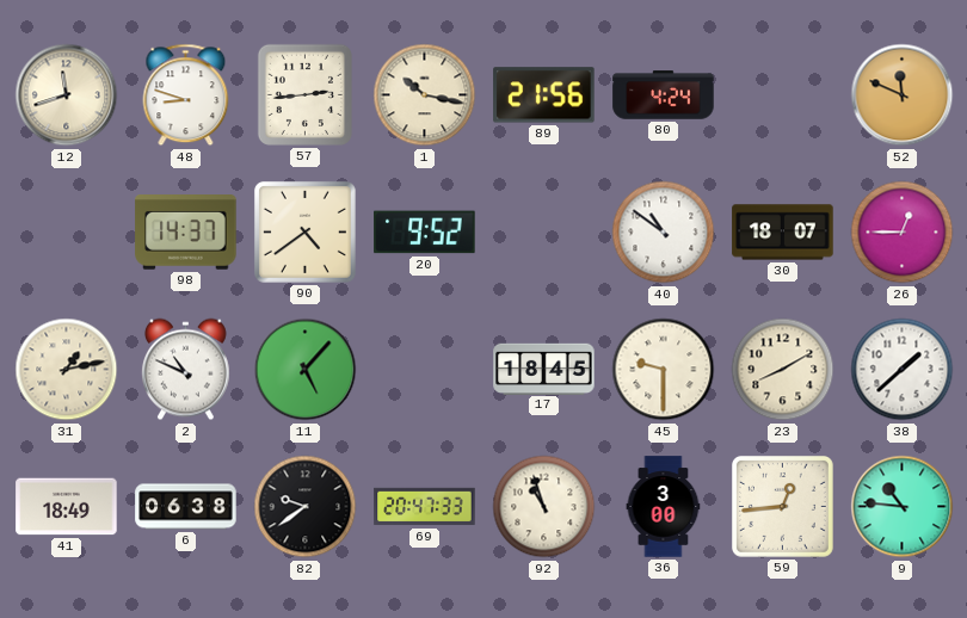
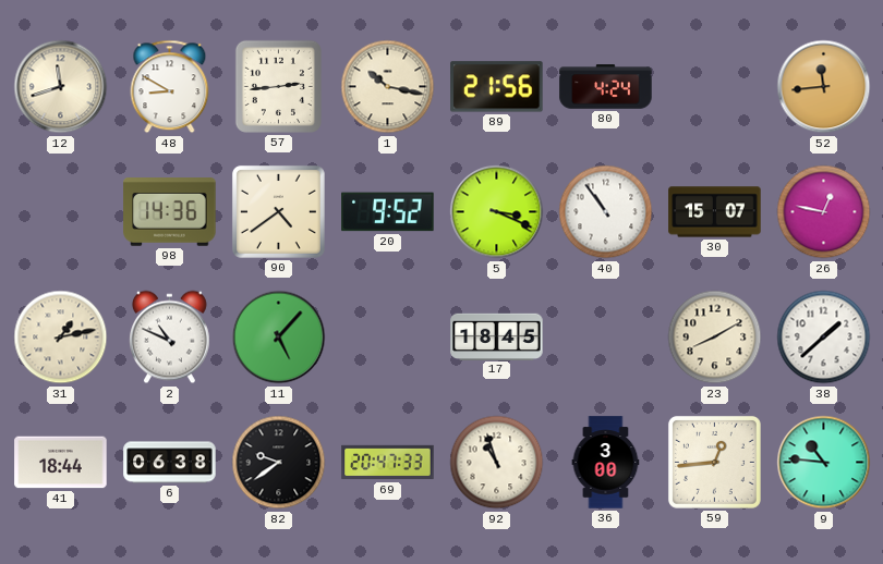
48: 8:48 -> 8:50
52: 11:49 -> 11:44
98: 14:37 -> 14:36
5: none -> 3:19
40: 10:51 -> 10:54
30: 18:07 -> 15:07
26: 12:45 -> 12:47
45: 9:30 -> none
41: 18:49 -> 18:44
